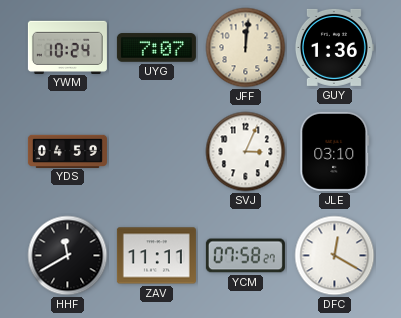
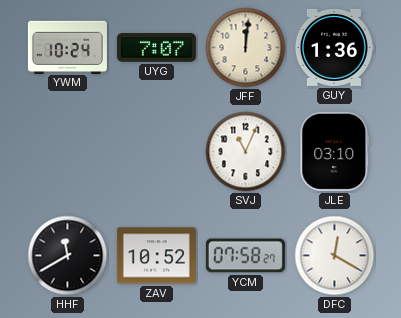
YDS: 04:59 -> none
SVJ: 3:04 -> 11:04
ZAV: 11:11 -> 10:52
